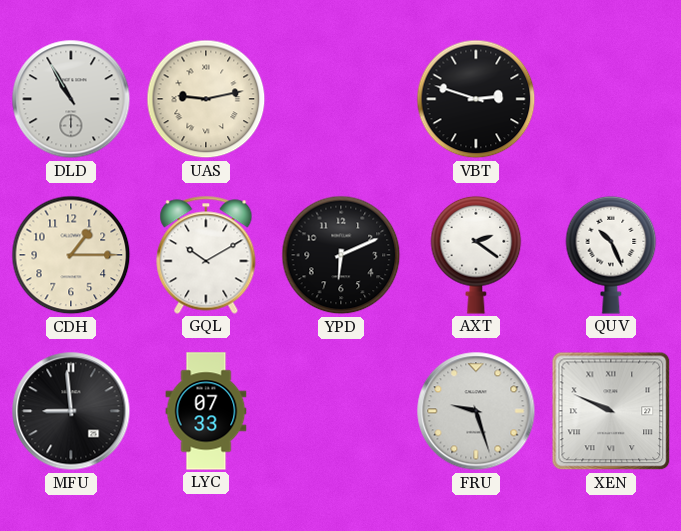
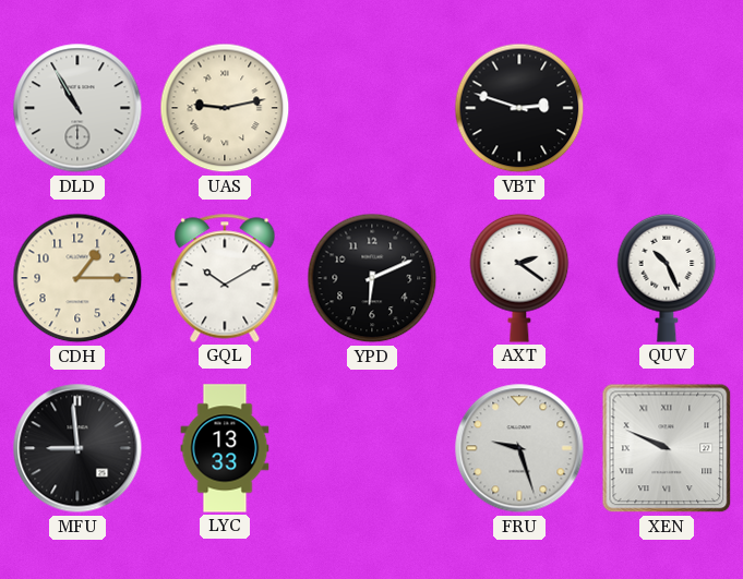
LYC: 07:33 -> 13:33
